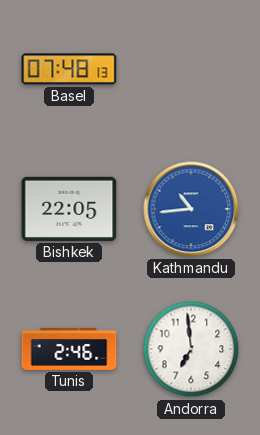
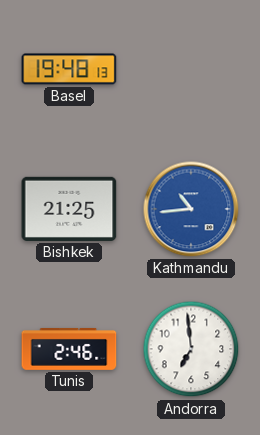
Basel: 07:48 -> 19:48
Bishkek: 22:05 -> 21:25
